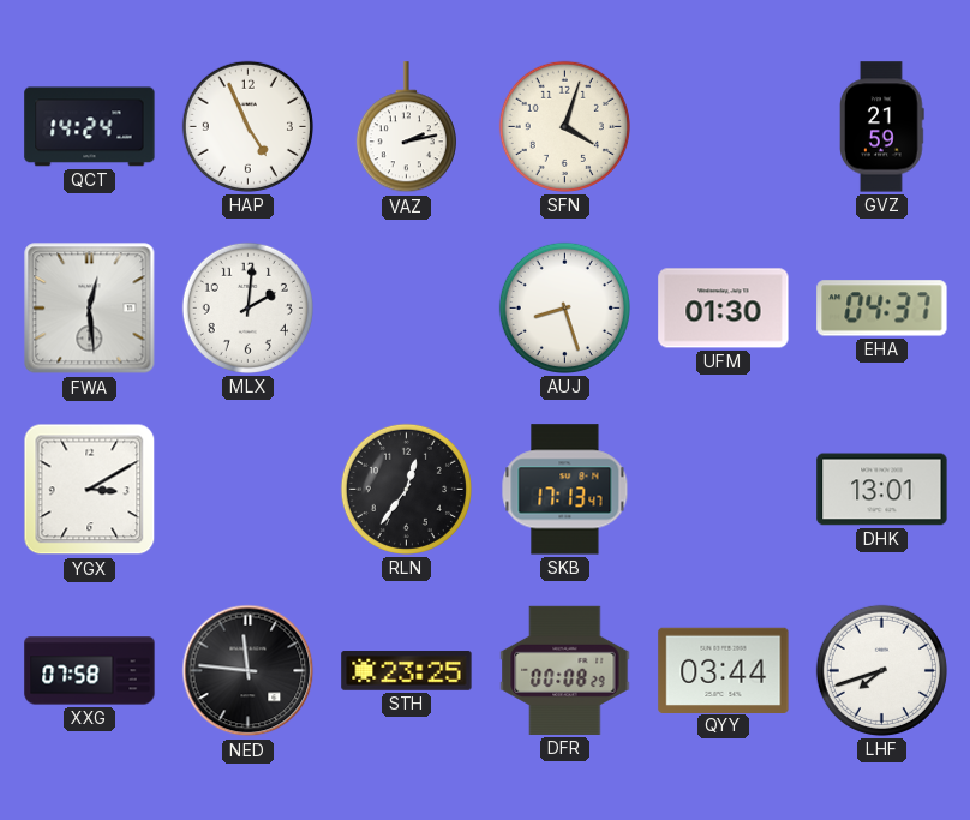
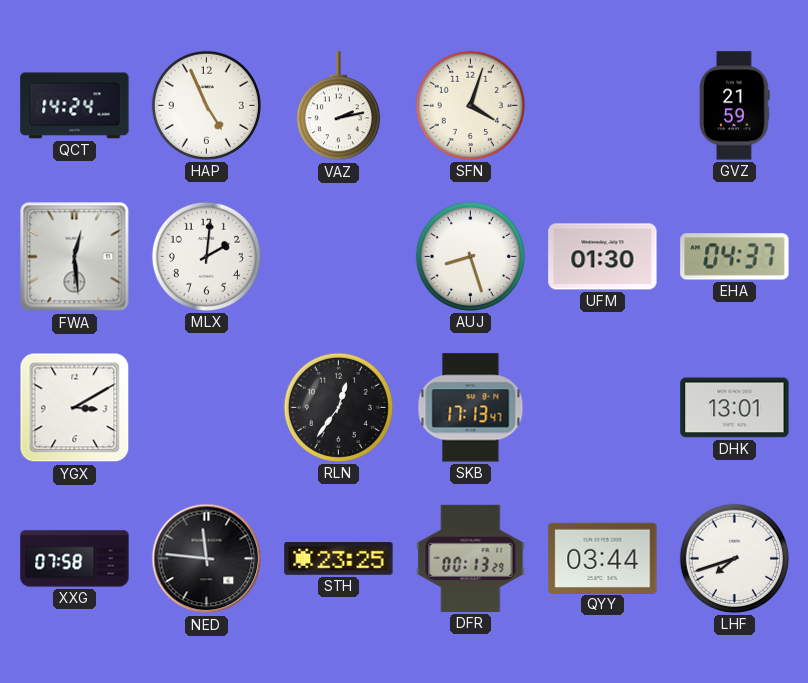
DFR: 00:08 -> 00:13
